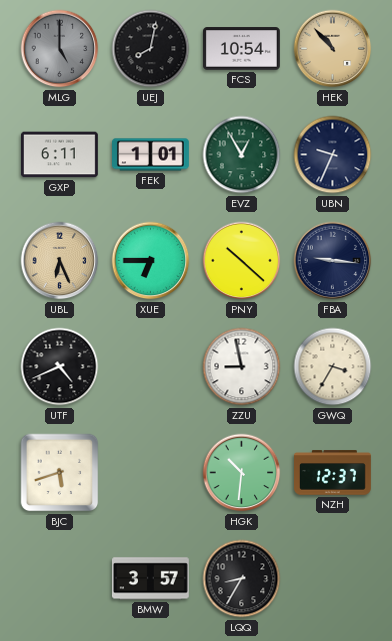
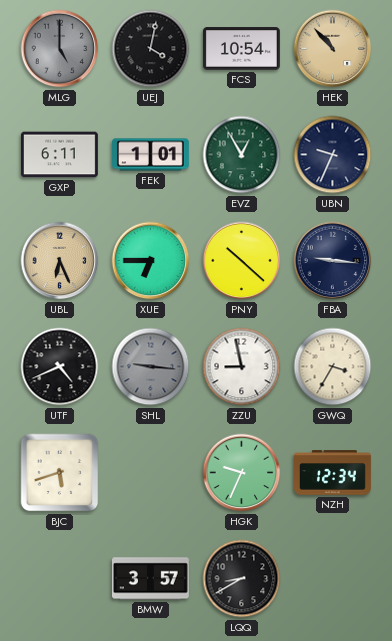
UEJ: 8:02 -> 4:02
SHL: none -> 9:16
HGK: 10:31 -> 9:34
NZH: 12:37 -> 12:34
LQQ: 8:35 -> 8:40
